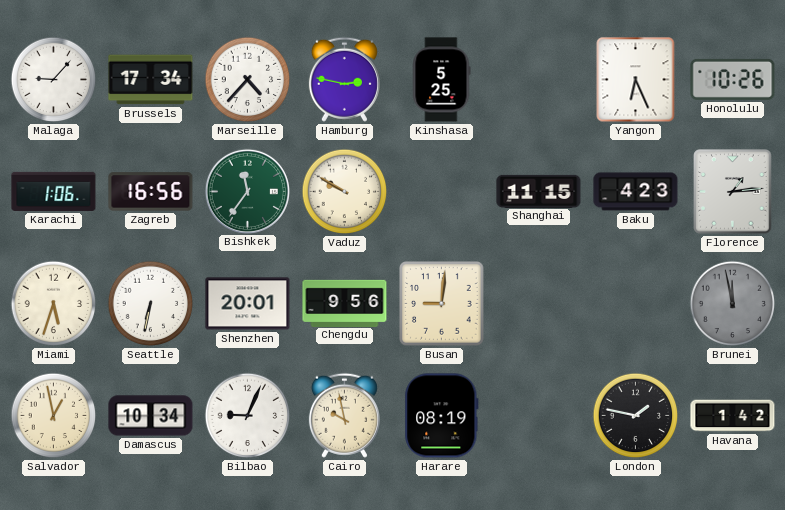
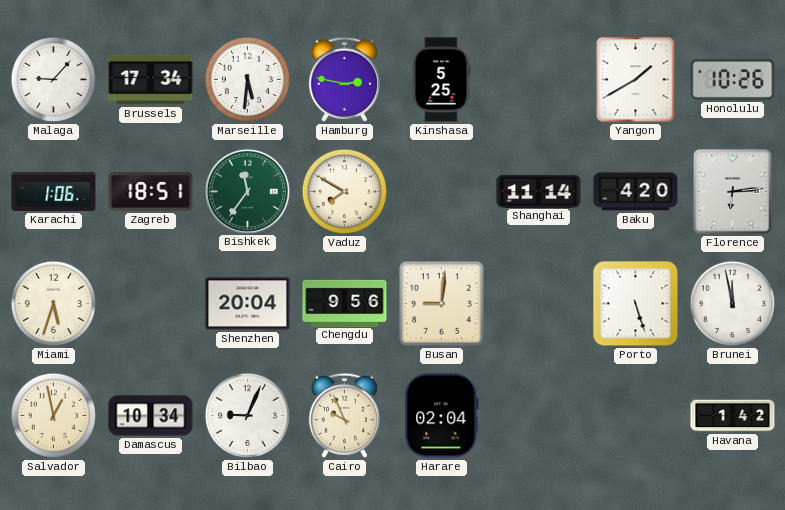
Marseille: 4:37 -> 5:31
Yangon: 6:26 -> 1:40
Zagreb: 16:56 -> 18:51
Vaduz: 9:50 -> 7:50
Shanghai: 11:15 -> 11:14
Baku: 4:23 -> 4:20
Florence: 1:14 -> 6:14
Seattle: 6:32 -> none
Shenzhen: 20:01 -> 20:04
Porto: none -> 5:27
Brunei dial: grey -> white
Cairo: 9:58 -> 9:56
Harare: 08:19 -> 02:04
London: 1:47 -> none
